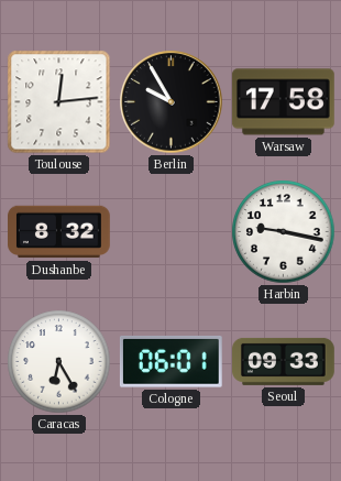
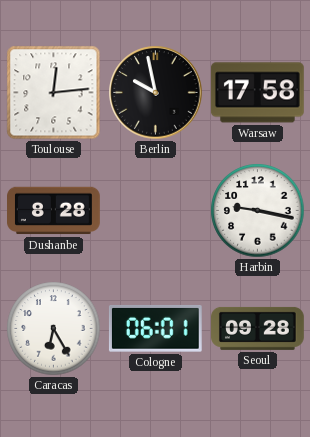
Berlin: 9:55 -> 9:58
Dushanbe: 8:32 -> 8:28
Seoul: 09:33 -> 09:28
